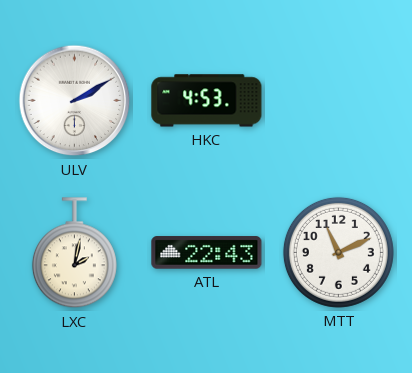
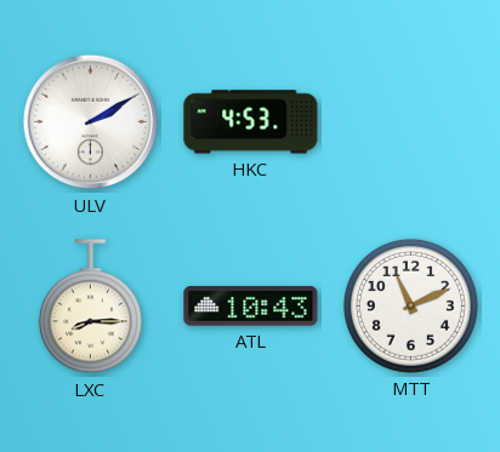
LXC: 2:02 -> 8:15
ATL: 22:43 -> 10:43
